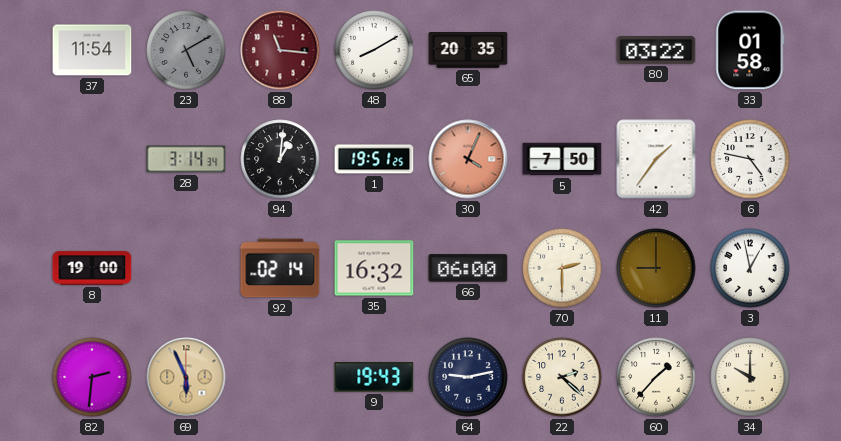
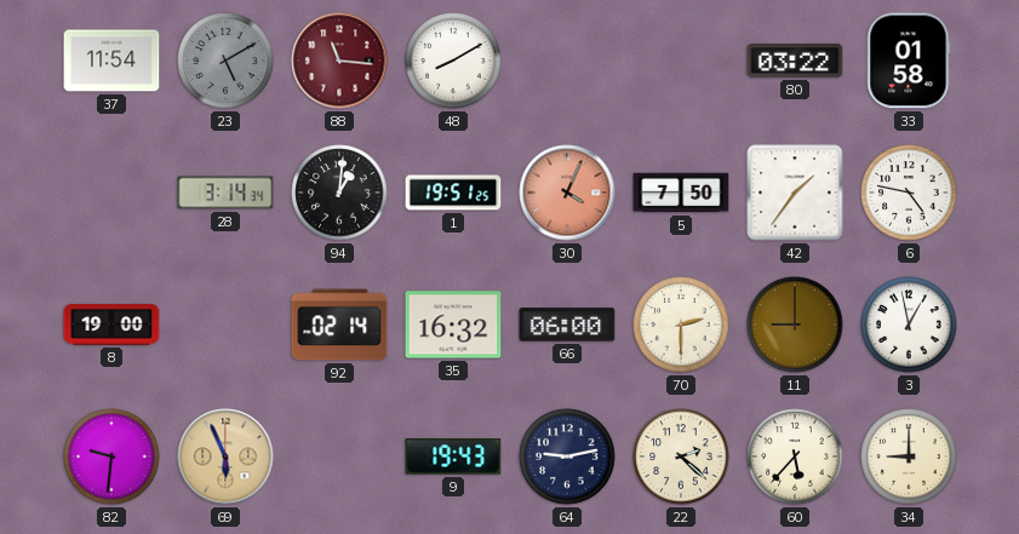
65: 20:35 -> none
82: 2:31 -> 9:31
60: 1:37 -> 5:37
34: 10:00 -> 9:00
